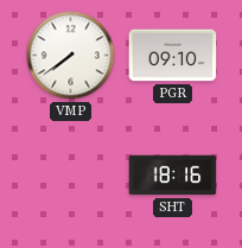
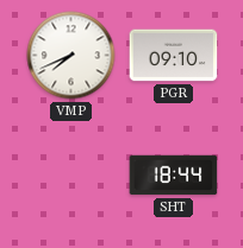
VMP: 7:39 -> 7:41
SHT: 18:16 -> 18:44
